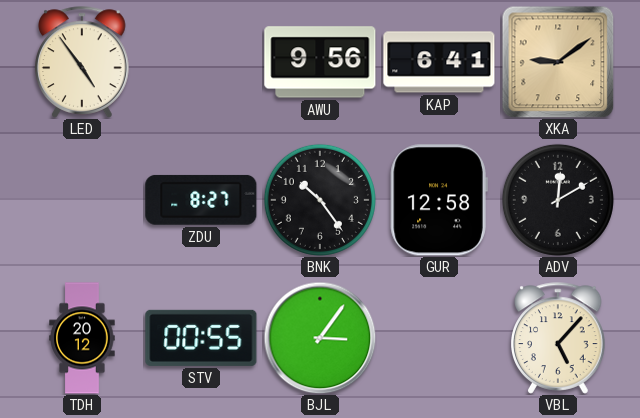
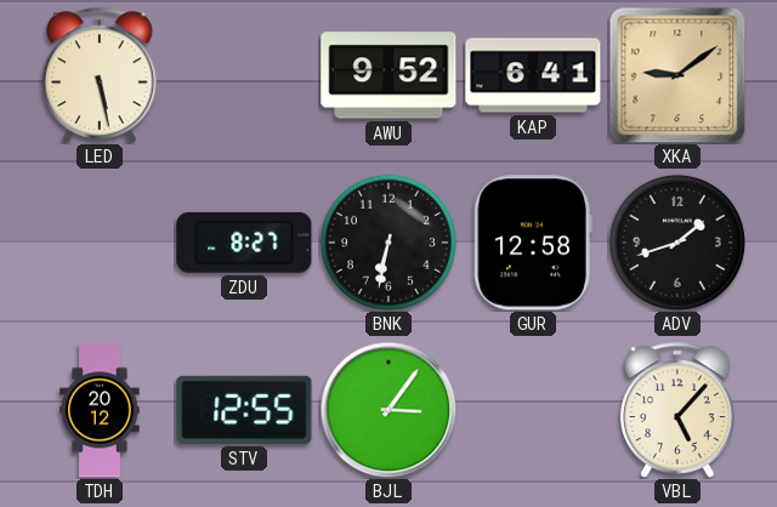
LED: 4:54 -> 5:28
AWU: 9:56 -> 9:52
BNK: 10:24 -> 6:32
ADV: 12:10 -> 1:42
STV: 00:55 -> 12:55
